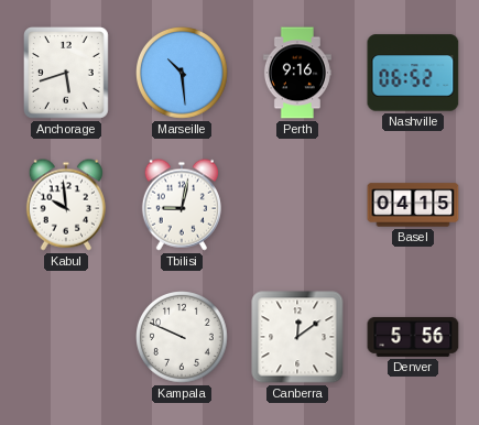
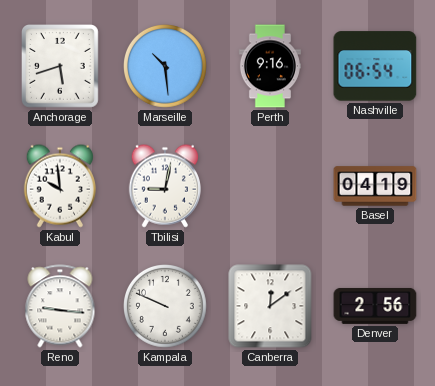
Nashville: 06:52 -> 06:54
Basel: 04:15 -> 04:19
Reno: none -> 9:16
Denver: 5:56 -> 2:56
